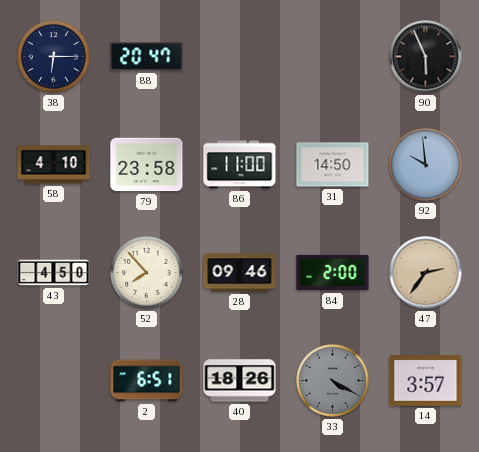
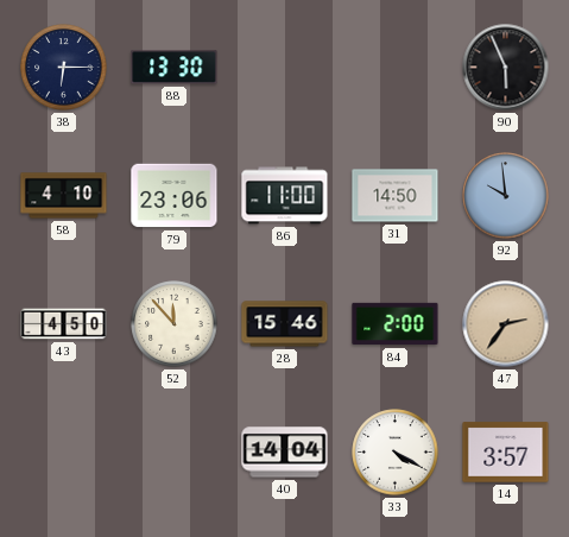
88: 20:47 -> 13:30
79: 23:58 -> 23:06
52: 7:53 -> 11:53
28: 09:46 -> 15:46
2: 6:51 -> none
40: 18:26 -> 14:04
33 dial: grey -> white
